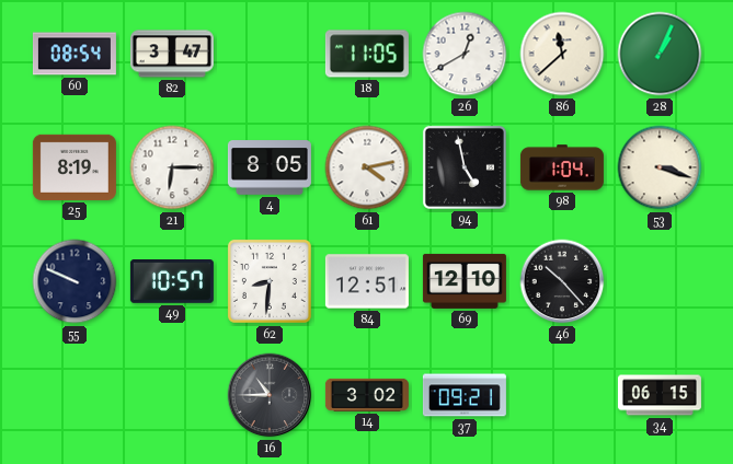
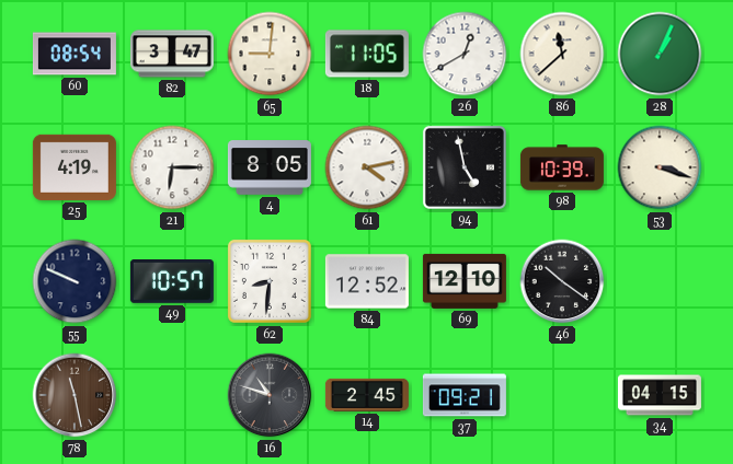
65: none -> 9:01
25: 8:19 -> 4:19
98: 1:04 -> 10:39
84: 12:51 -> 12:52
46: 10:23 -> 10:21
78: none -> 11:28
16: 10:45 -> 10:48
14: 3:02 -> 2:45
34: 06:15 -> 04:15
